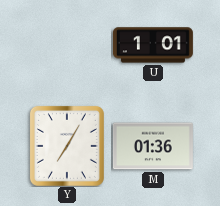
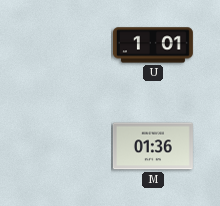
Y: 7:05 -> none
